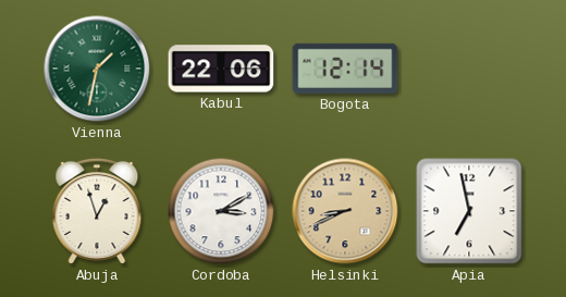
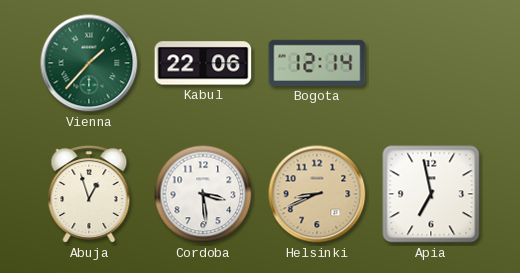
Vienna: 1:32 -> 1:37
Cordoba: 3:10 -> 3:29
